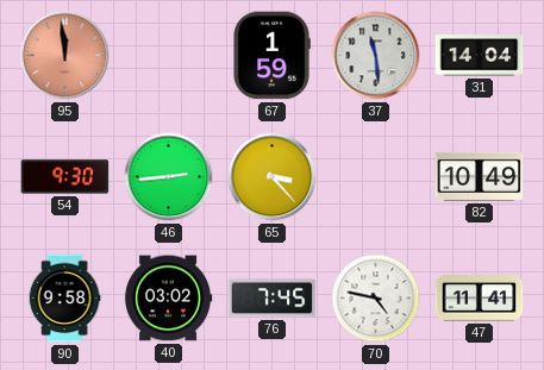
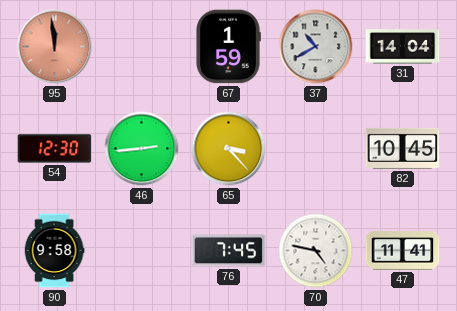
37: 11:29 -> 10:40
54: 9:30 -> 12:30
82: 10:49 -> 10:45
40: 03:02 -> none
